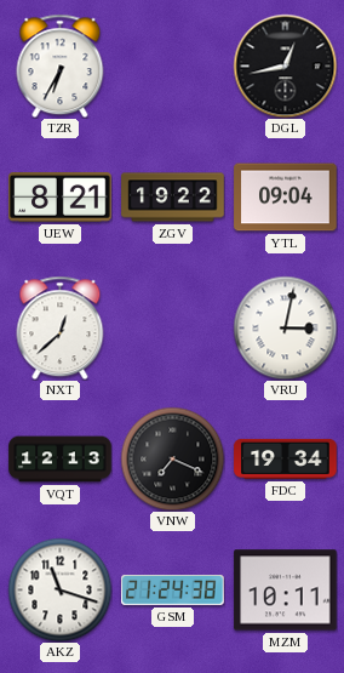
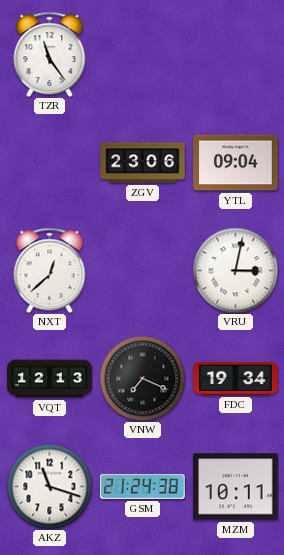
TZR: 6:35 -> 11:24
DGL: 12:43 -> none
UEW: 8:21 -> none
ZGV: 19:22 -> 23:06
